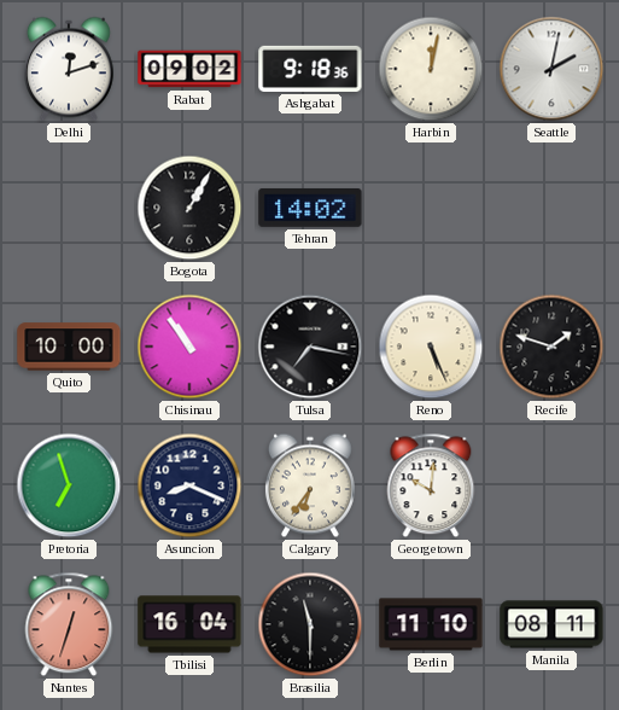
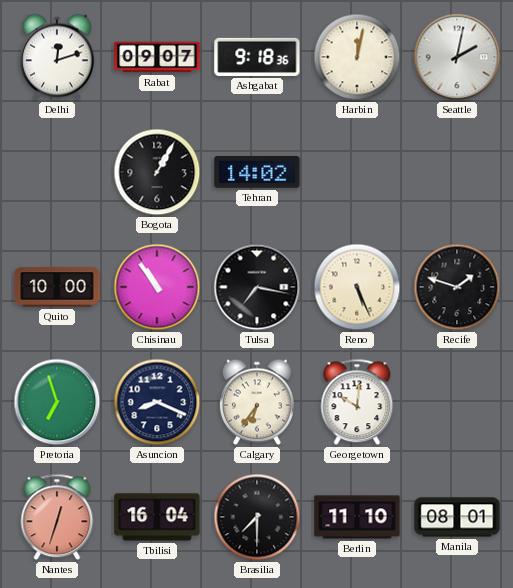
Rabat: 09:02 -> 09:07
Brasilia: 11:30 -> 7:30
Manila: 08:11 -> 08:01
